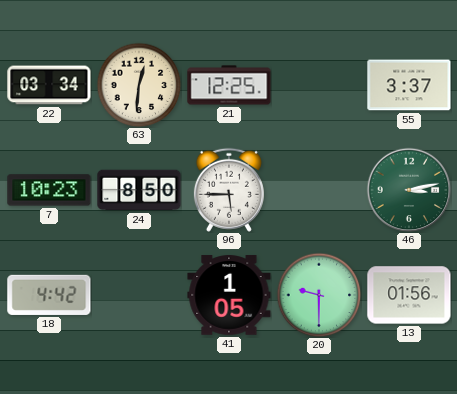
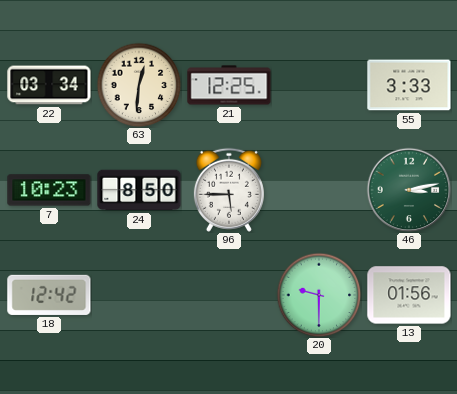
55: 3:37 -> 3:33
18: 4:42 -> 12:42
41: 1:05 -> none
